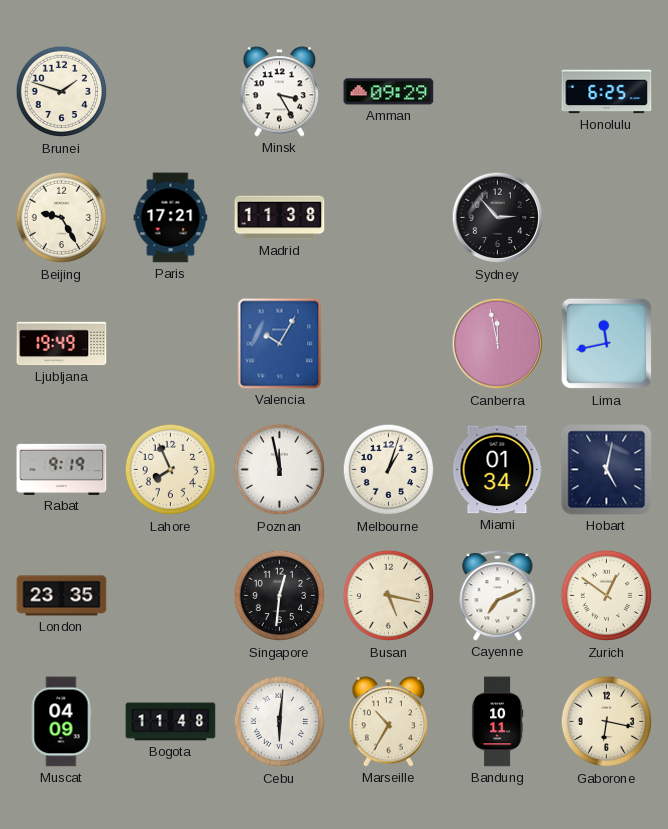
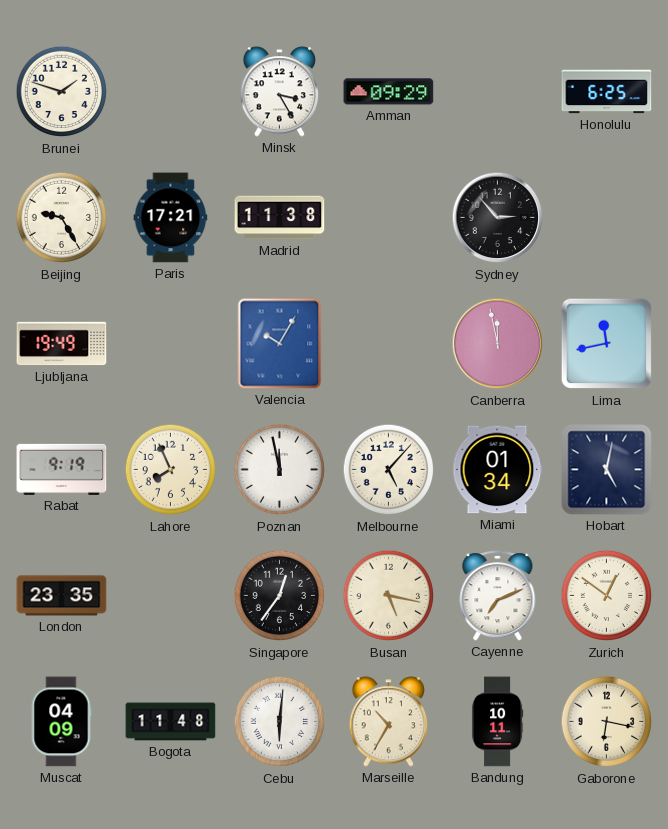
Melbourne: 1:03 -> 5:07
Singapore: 12:31 -> 12:36
